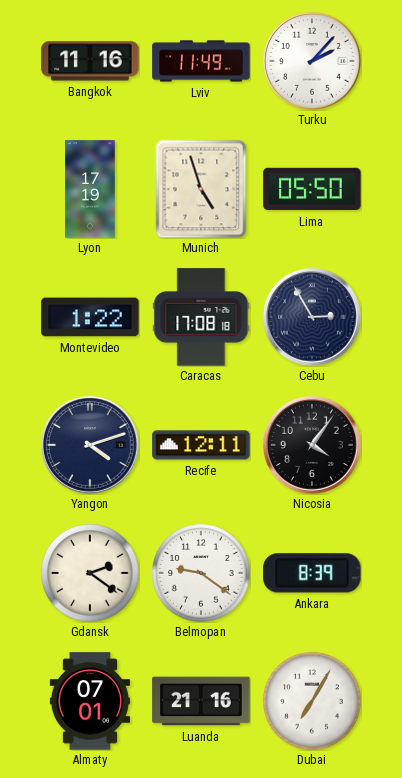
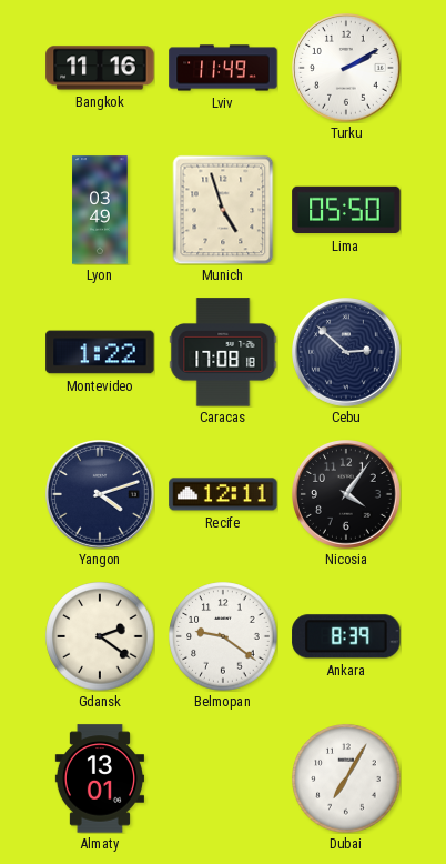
Turku: 2:07 -> 2:10
Lyon: 17:19 -> 03:49
Cebu: 2:55 -> 2:52
Almaty: 07:01 -> 13:01
Luanda: 21:16 -> none
